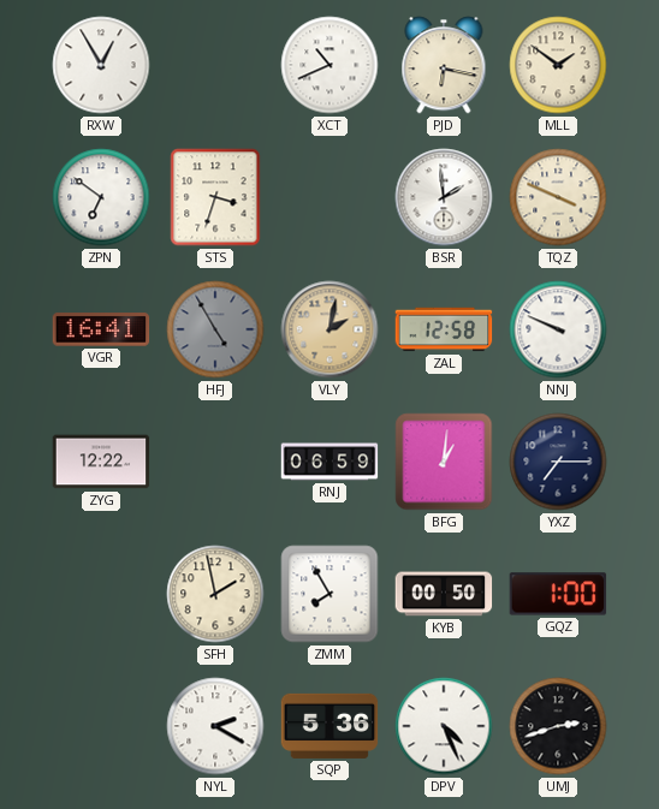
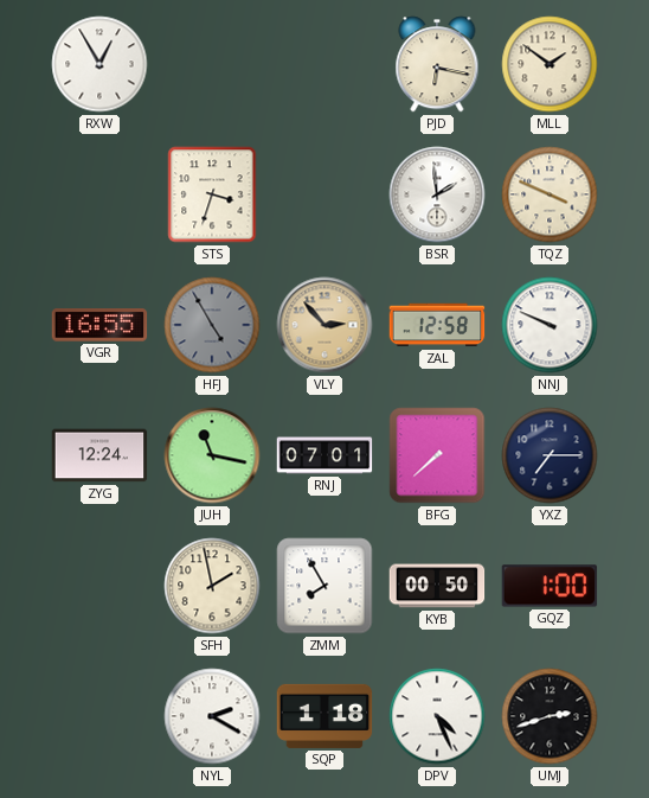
XCT: 10:41 -> none
ZPN: 6:51 -> none
VGR: 16:41 -> 16:55
VLY: 2:02 -> 2:53
ZYG: 12:22 -> 12:24
JUH: none -> 11:17
RNJ: 06:59 -> 07:01
BFG: 1:01 -> 7:38
SQP: 5:36 -> 1:18
